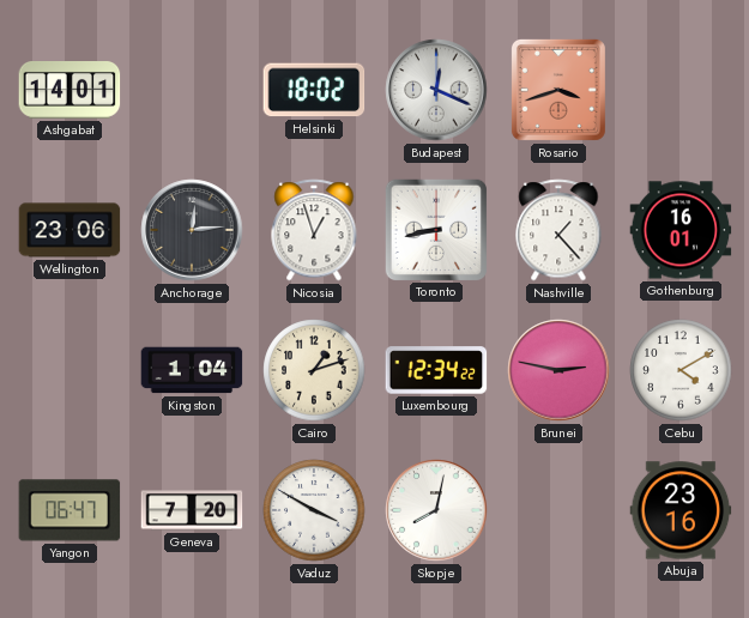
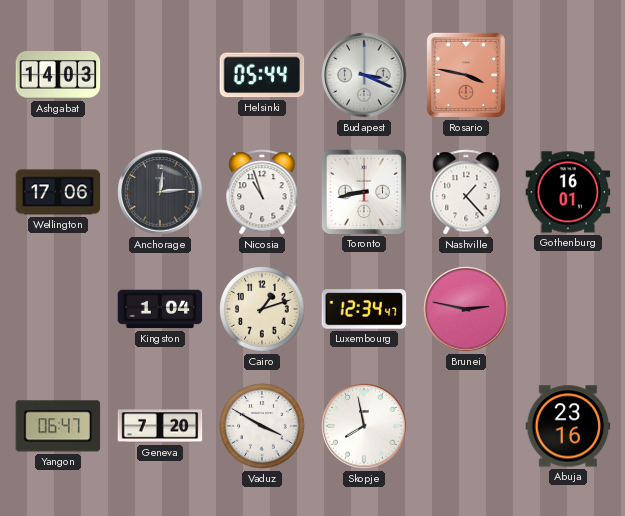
Ashgabat: 14:01 -> 14:03
Helsinki: 18:02 -> 05:44
Budapest: 12:19 -> 3:19
Rosario: 3:42 -> 3:47
Wellington: 23:06 -> 17:06
Nicosia: 12:57 -> 10:57
Luxembourg: 12:34:22 -> 12:34:47
Cebu: 4:10 -> none
Skopje: 8:02 -> 7:58
